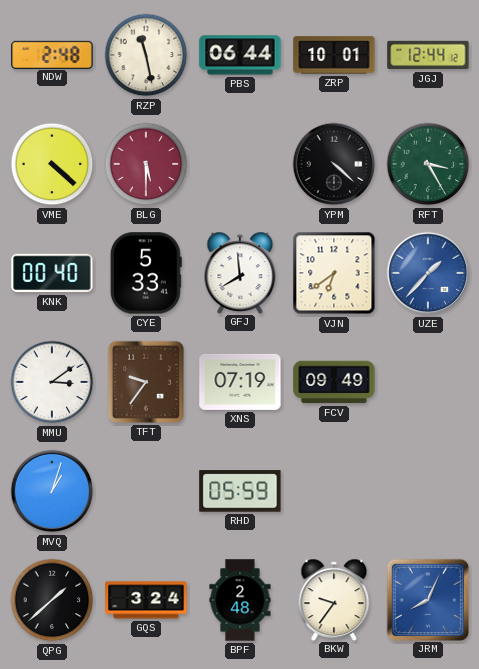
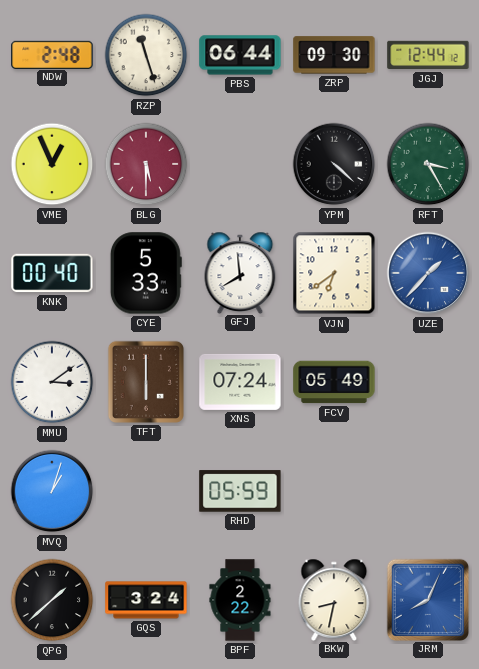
RZP: 11:28 -> 11:27
ZRP: 10:01 -> 09:30
VME: 4:22 -> 12:56
TFT: 9:36 -> 6:00
XNS: 07:19 -> 07:24
FCV: 09:49 -> 05:49
BPF: 2:48 -> 2:22
BKW: 9:36 -> 8:32
